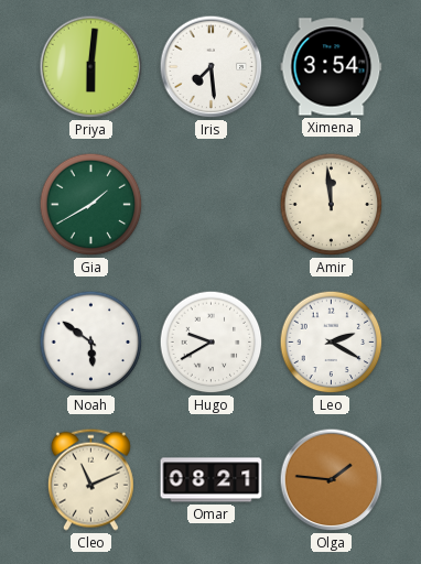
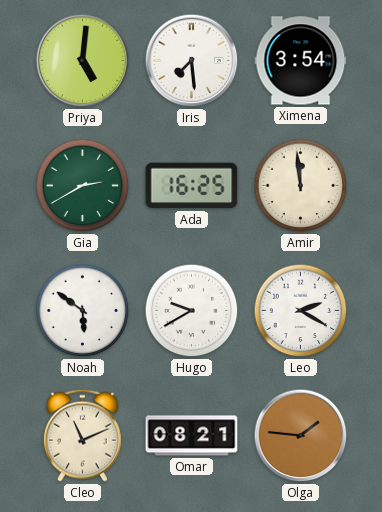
Priya: 6:01 -> 5:01
Gia: 1:40 -> 2:40
Ada: none -> 16:25
